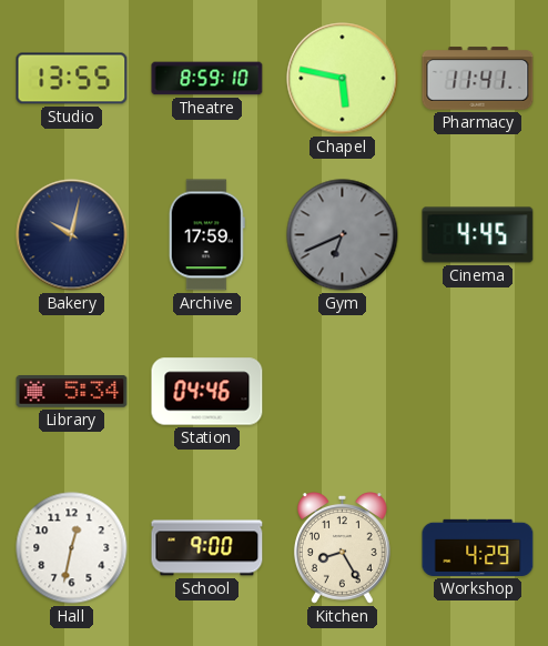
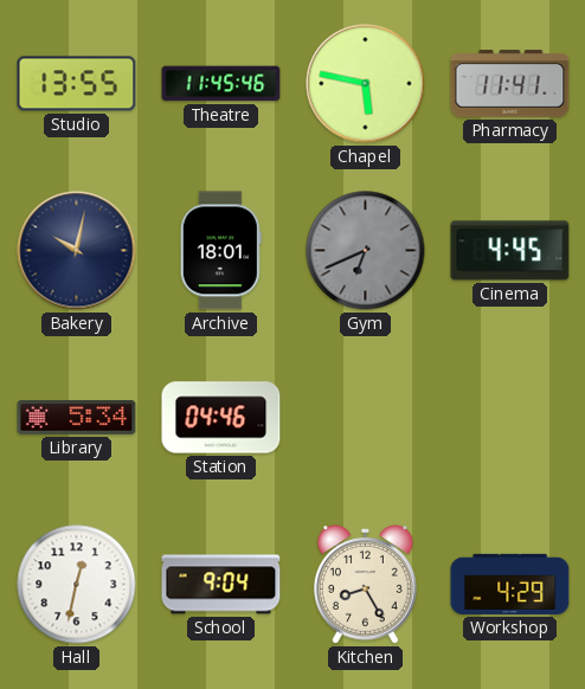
Theatre: 8:59 -> 11:45
Archive: 17:59 -> 18:01
School: 9:00 -> 9:04
